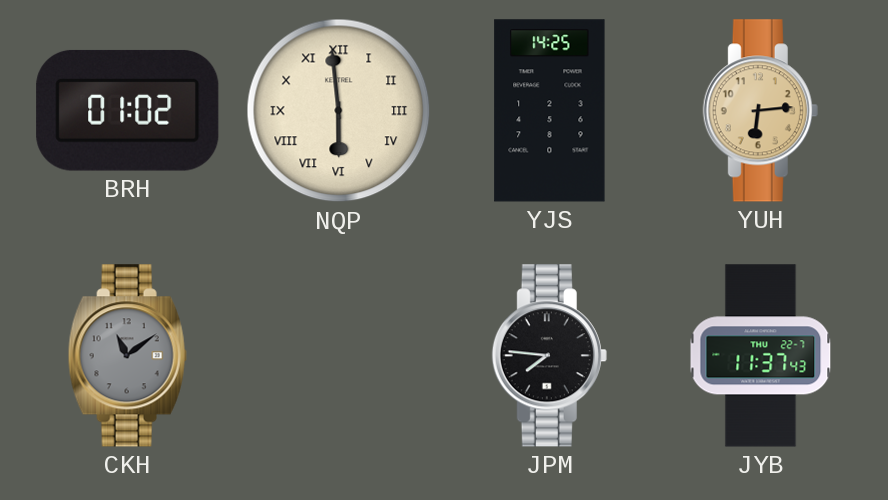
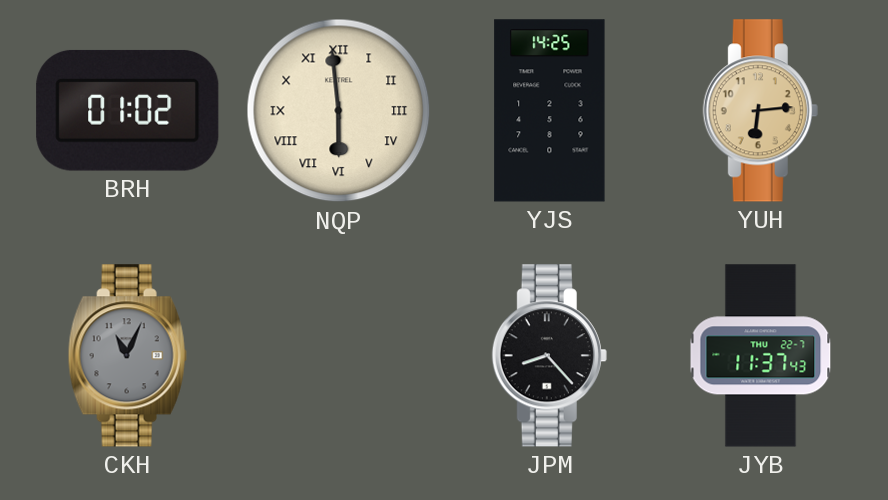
CKH: 11:09 -> 11:04
JPM: 7:46 -> 8:23
